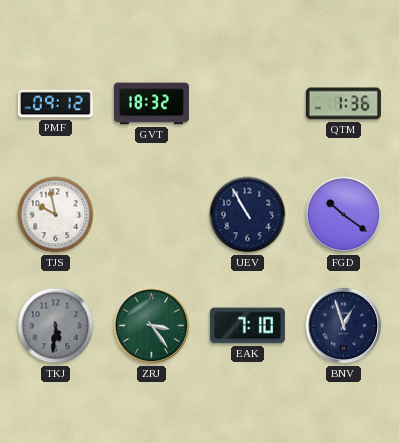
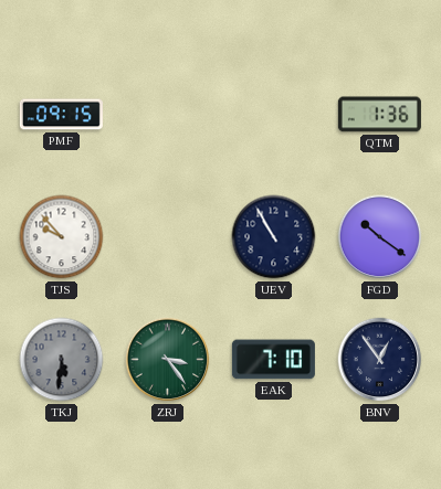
PMF: 09:12 -> 09:15
GVT: 18:32 -> none
TJS: 9:58 -> 9:53
BNV: 12:57 -> 12:54
